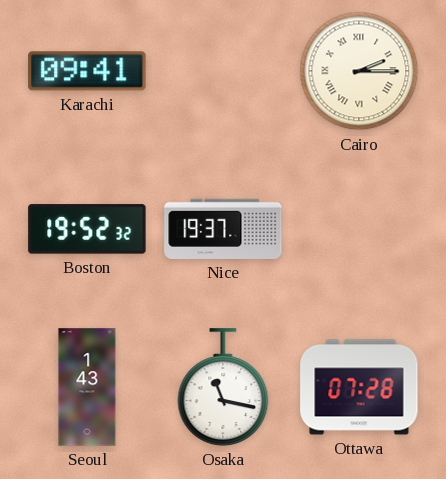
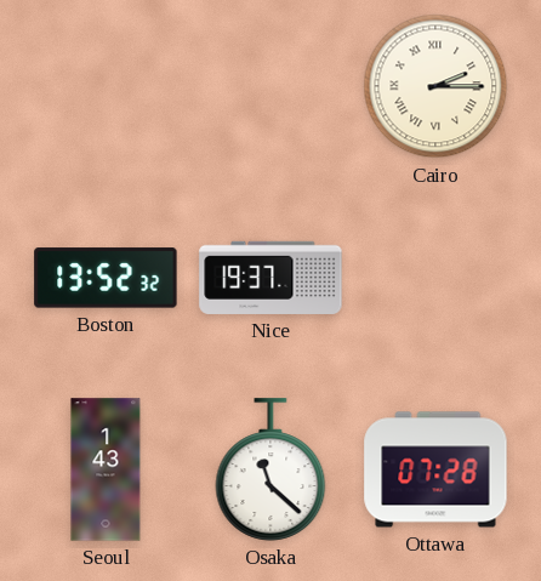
Karachi: 09:41 -> none
Boston: 19:52 -> 13:52
Osaka: 11:17 -> 11:22
